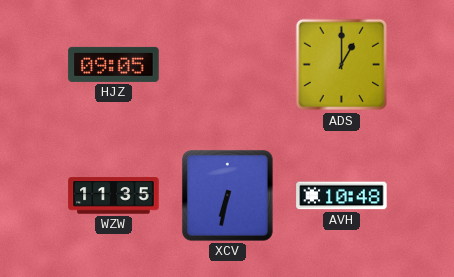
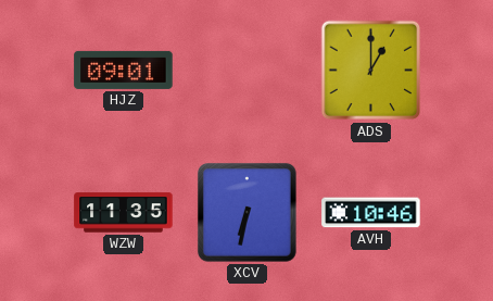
HJZ: 09:05 -> 09:01
AVH: 10:48 -> 10:46
